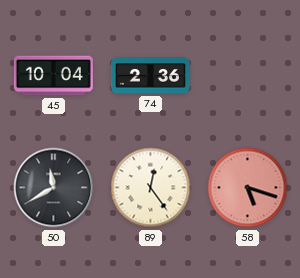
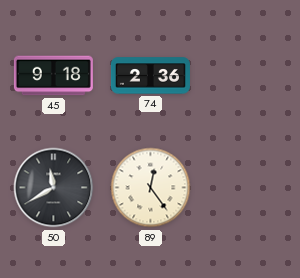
45: 10:04 -> 9:18
58: 5:18 -> none
